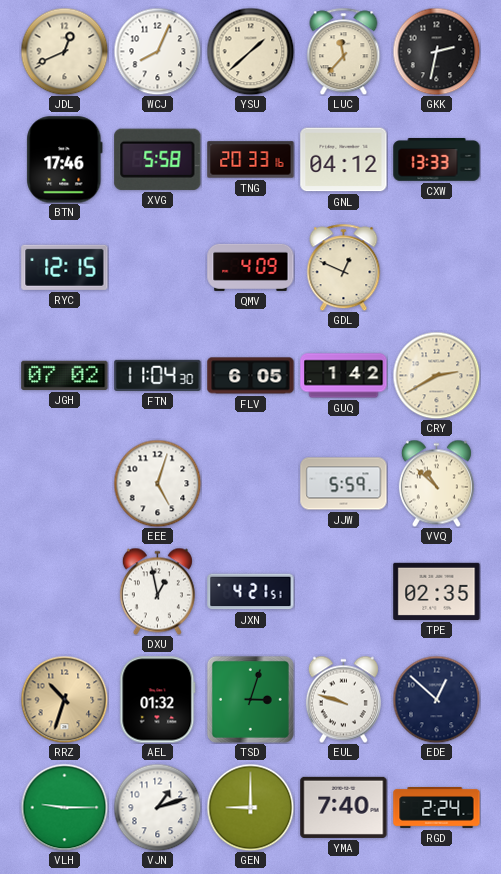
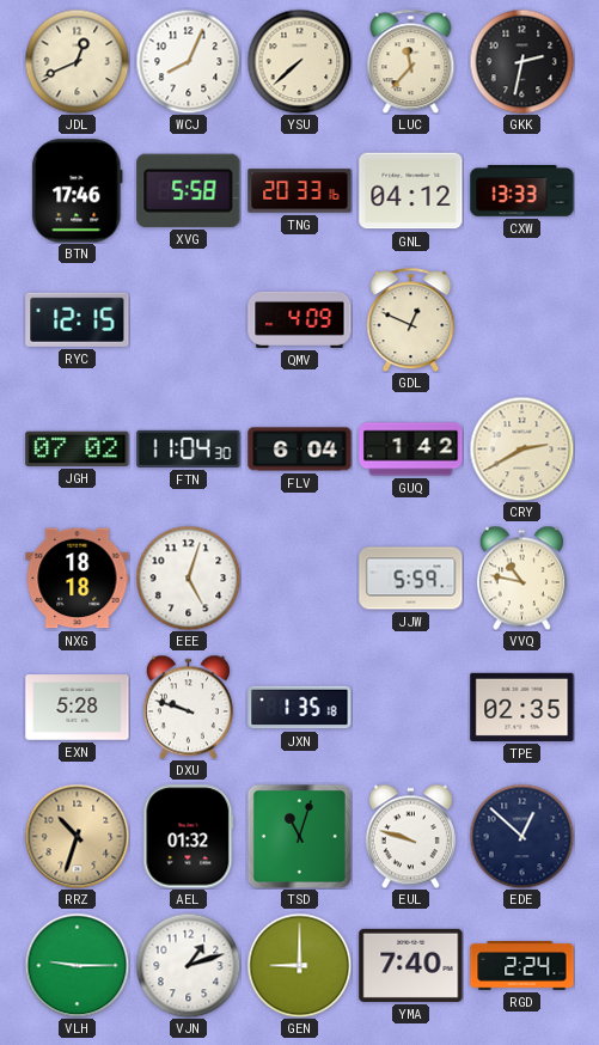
YSU: 1:38 -> 7:38
FLV: 6:05 -> 6:04
NXG: none -> 18:18
VVQ: 10:52 -> 10:47
EXN: none -> 5:28
DXU: 12:58 -> 9:48
JXN: 4:21 -> 1:35
TSD: 3:03 -> 11:03
